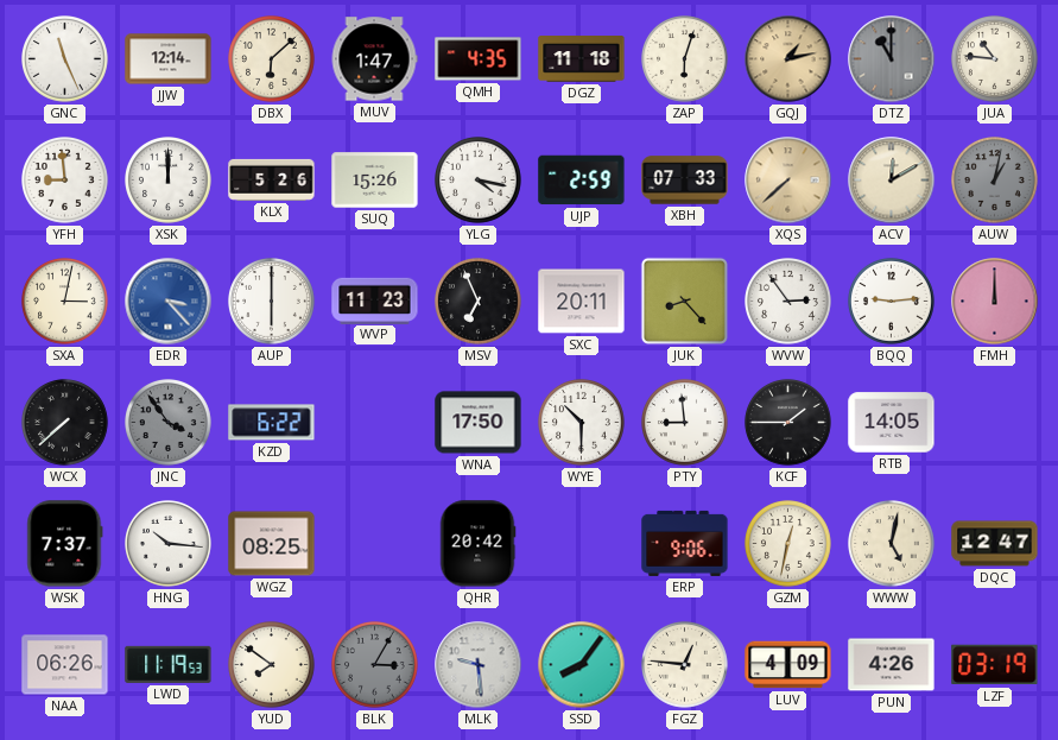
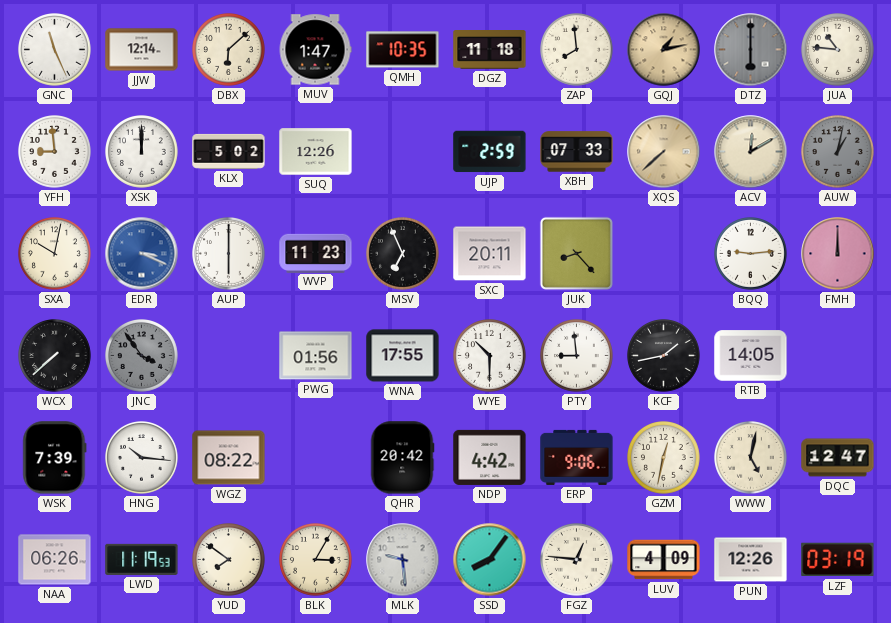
QMH: 4:35 -> 10:35
ZAP: 6:03 -> 7:59
DTZ: 11:00 -> 6:00
KLX: 5:26 -> 5:02
SUQ: 15:26 -> 12:26
YLG: 4:17 -> none
SXA: 3:02 -> 10:02
EDR: 3:23 -> 3:19
WVW: 2:54 -> none
KZD: 6:22 -> none
PWG: none -> 01:56
WNA: 17:50 -> 17:55
KCF: 1:45 -> 1:43
WSK: 7:37 -> 7:39
WGZ: 08:25 -> 08:22
NDP: none -> 4:42
BLK dial: grey -> cream
PUN: 4:26 -> 12:26
